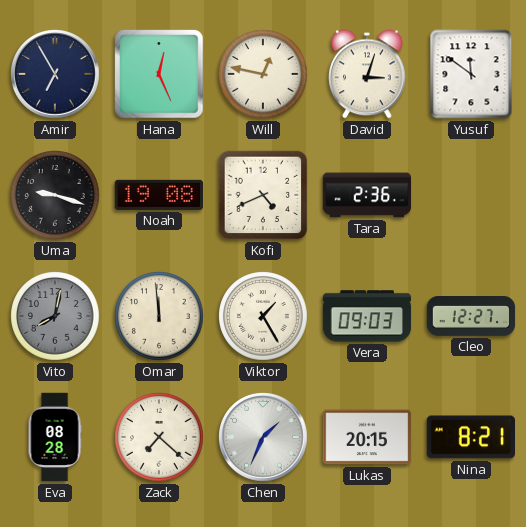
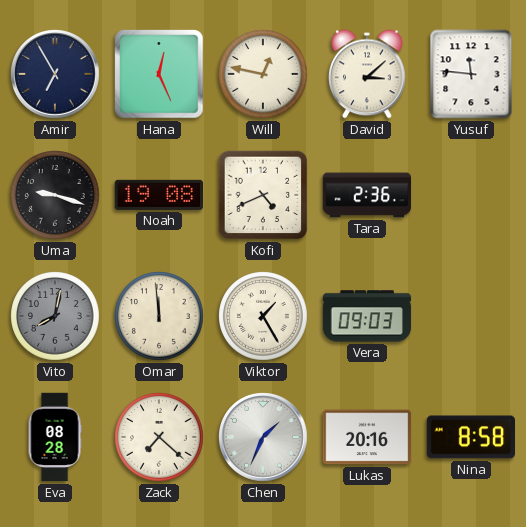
David: 3:03 -> 3:08
Yusuf: 11:51 -> 11:46
Cleo: 12:27 -> none
Lukas: 20:15 -> 20:16
Nina: 8:21 -> 8:58
